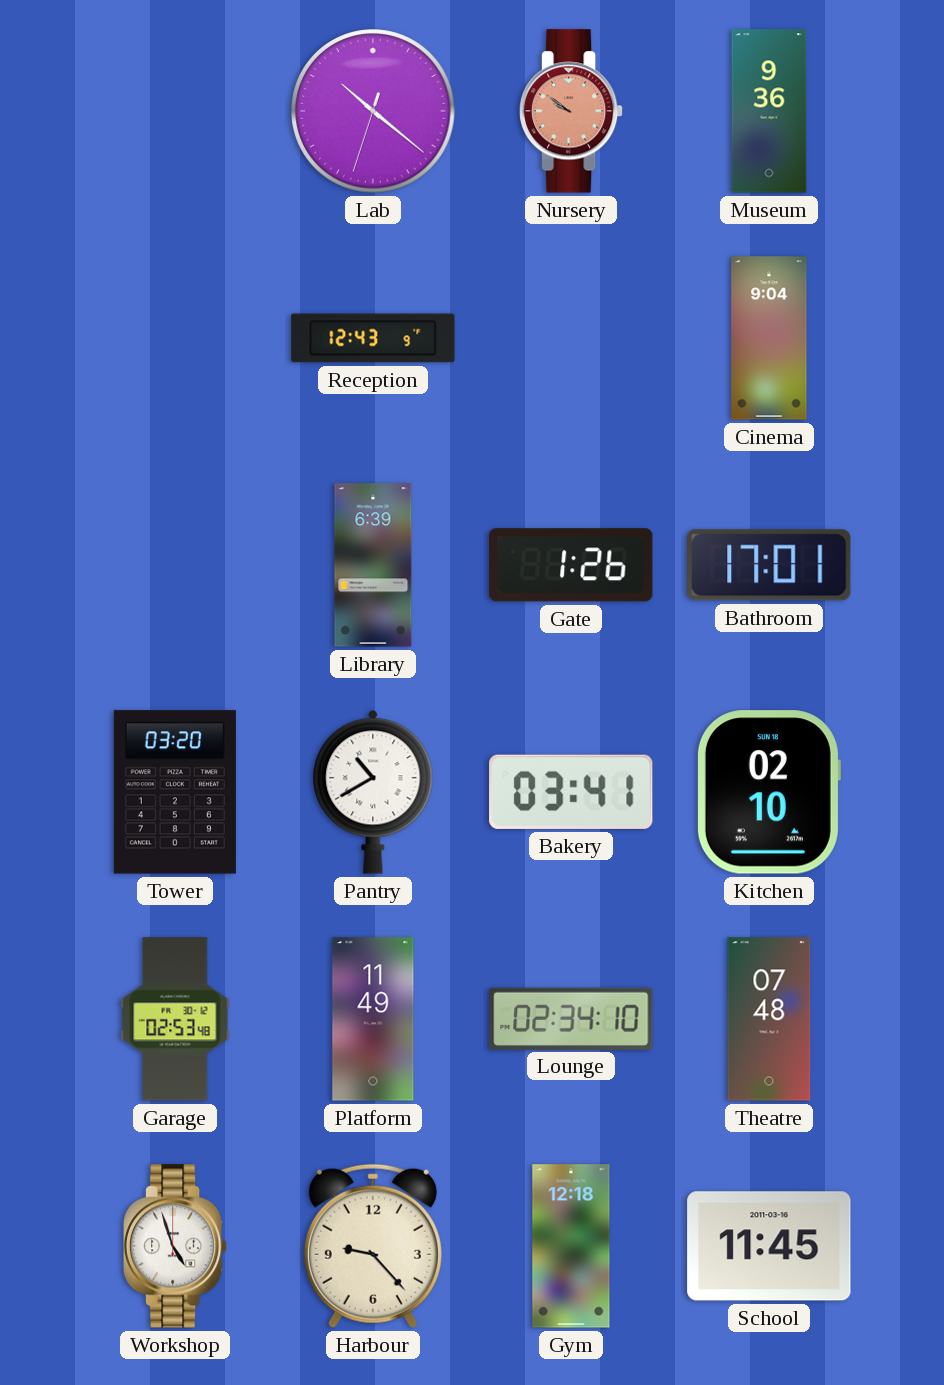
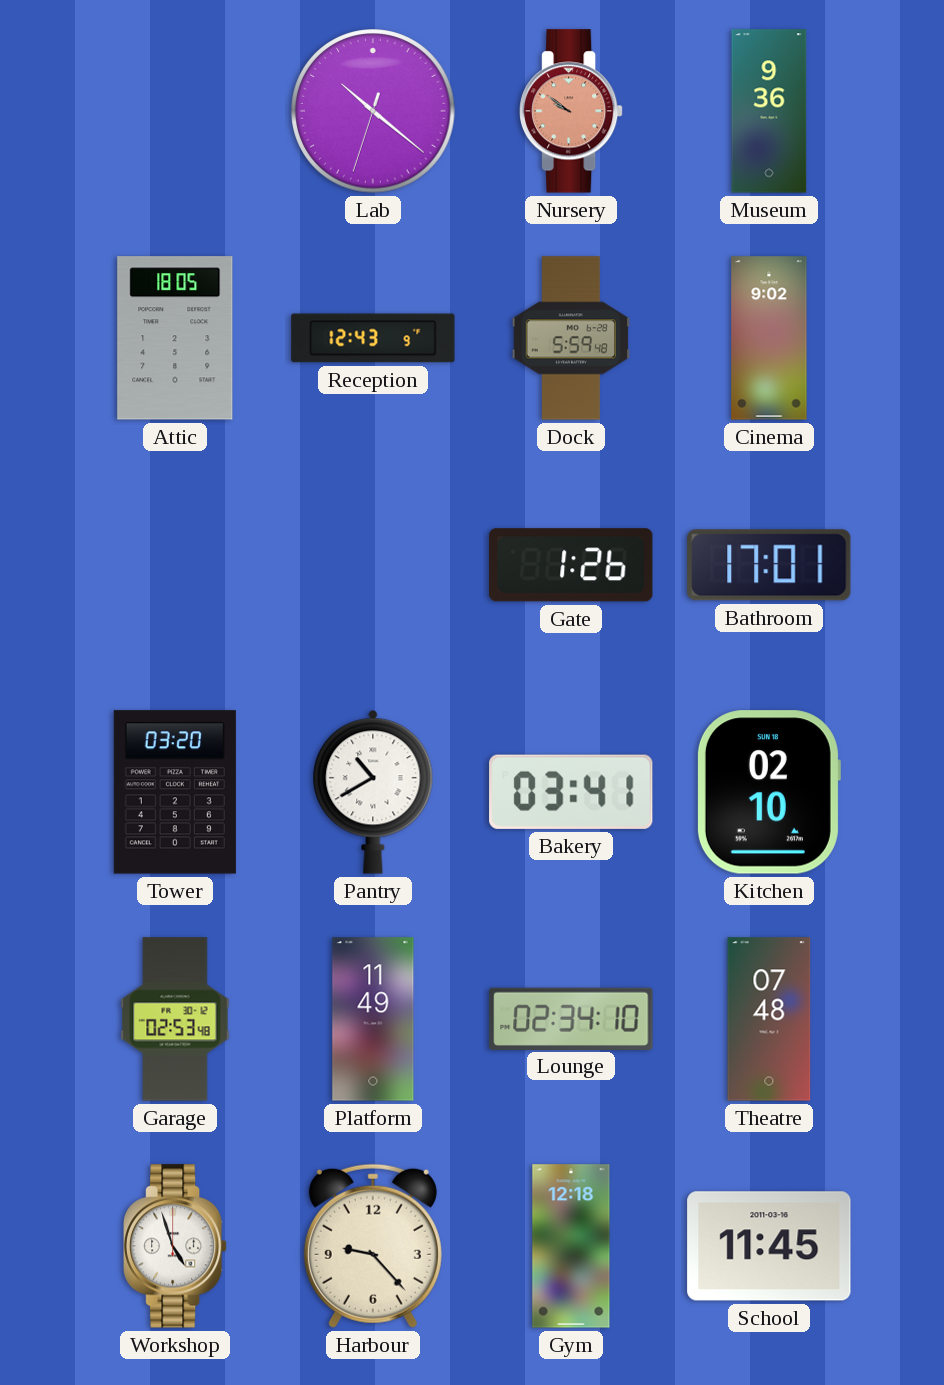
Attic: none -> 18:05
Dock: none -> 5:59
Cinema: 9:04 -> 9:02
Library: 6:39 -> none
